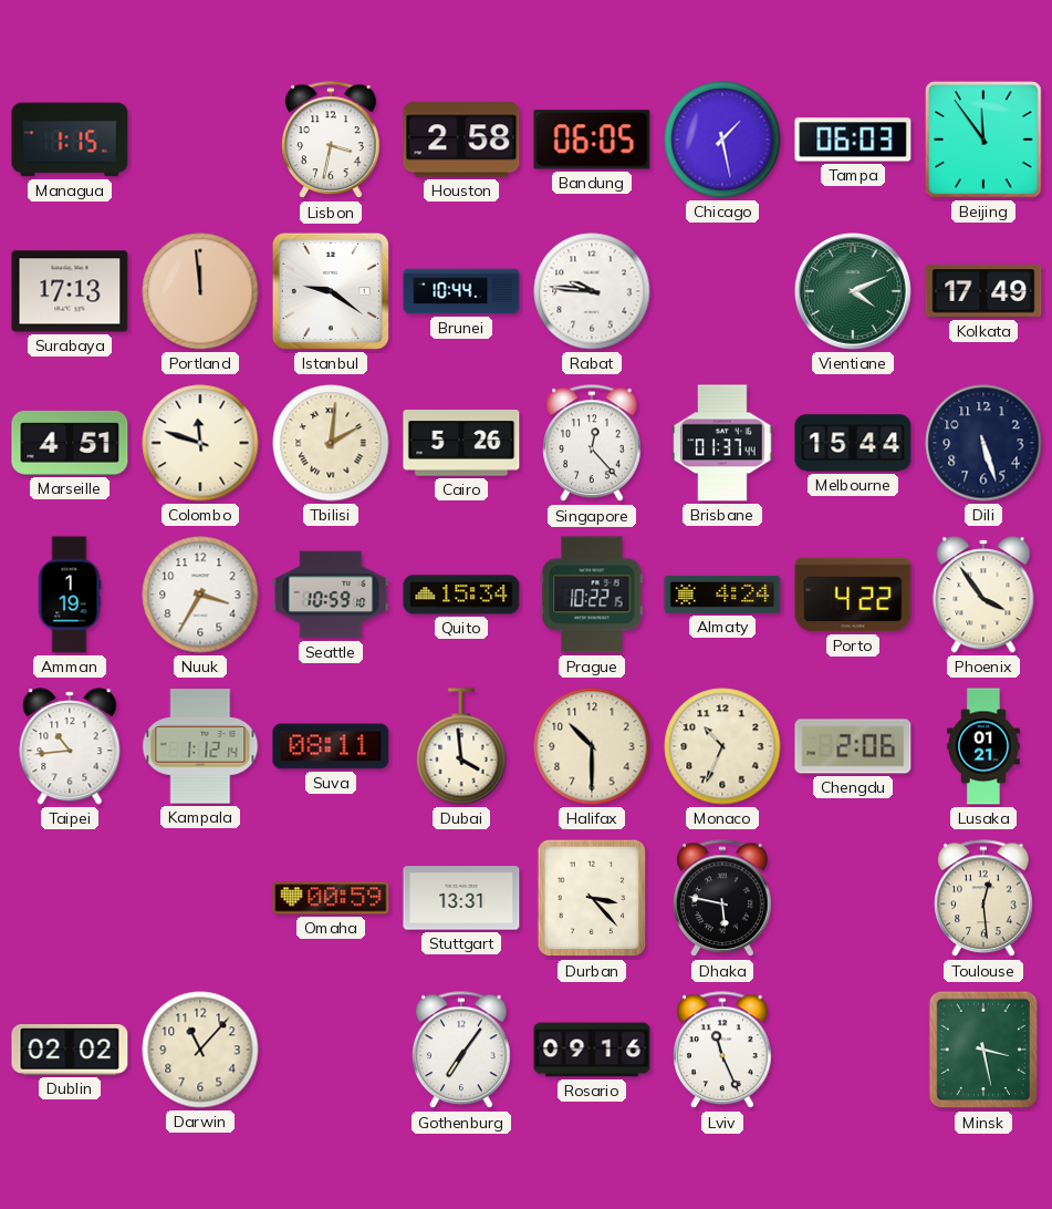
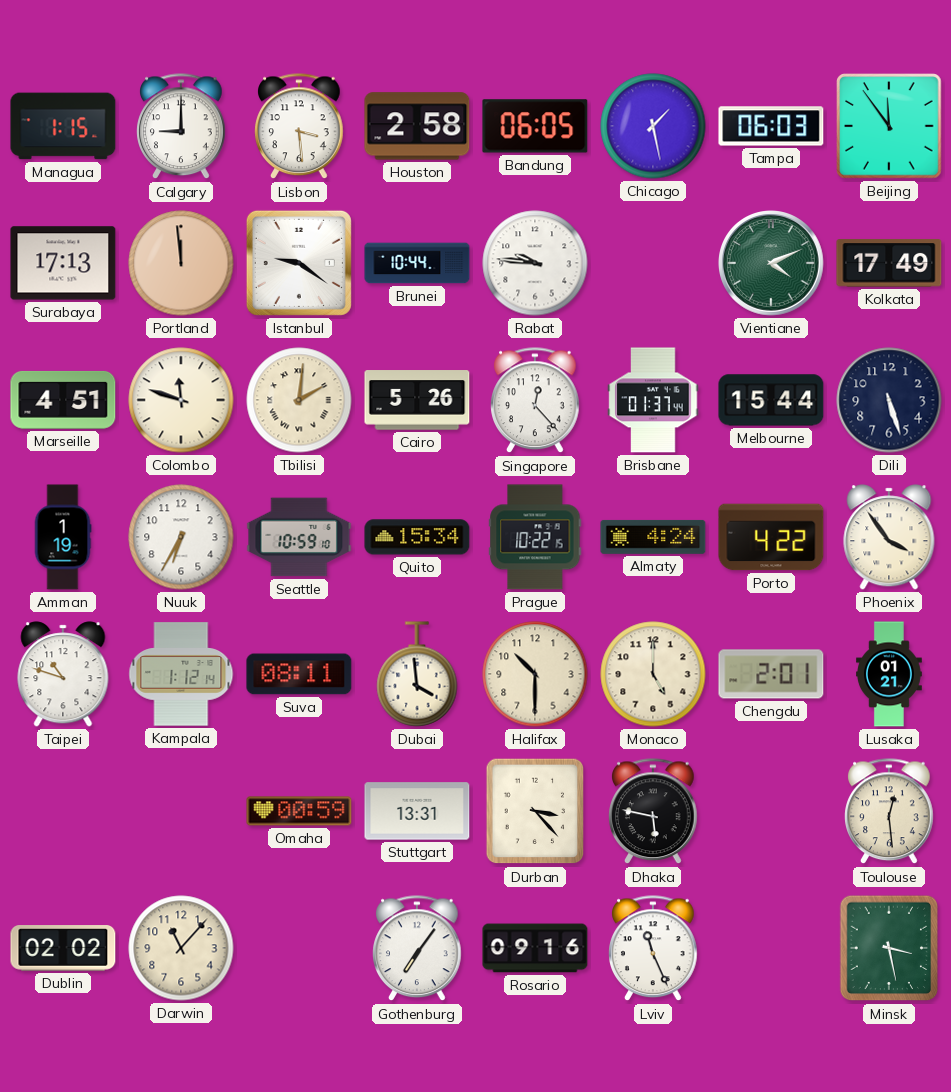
Calgary: none -> 9:00
Lisbon: 3:32 -> 3:29
Nuuk: 3:35 -> 6:35
Taipei: 10:44 -> 10:48
Monaco: 10:34 -> 5:00
Chengdu: 2:06 -> 2:01
